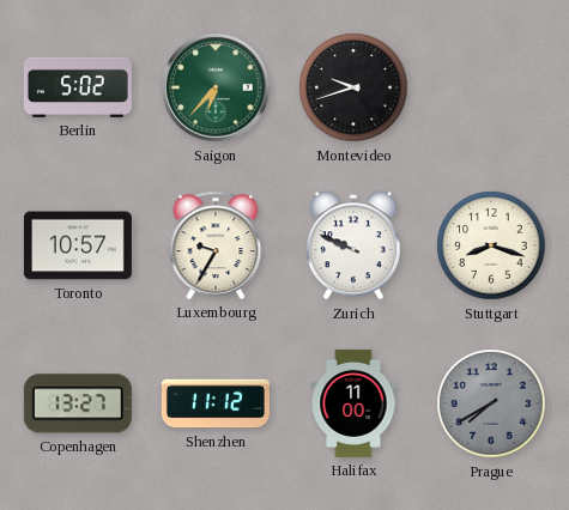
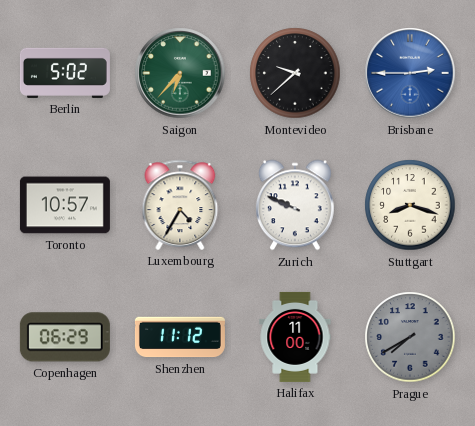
Montevideo: 9:42 -> 9:38
Brisbane: none -> 2:45
Luxembourg: 9:35 -> 4:35
Copenhagen: 13:27 -> 06:29
